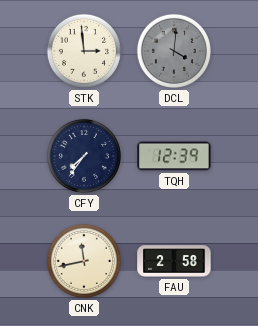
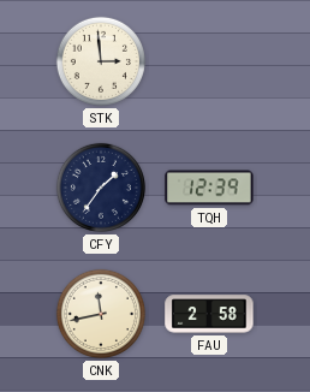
DCL: 4:01 -> none
CFY: 7:36 -> 1:36
